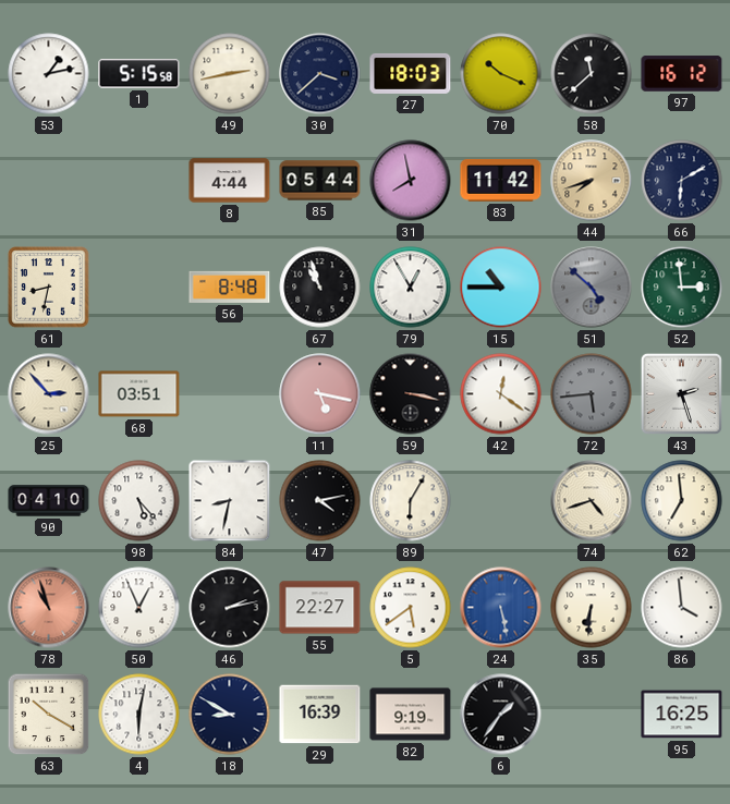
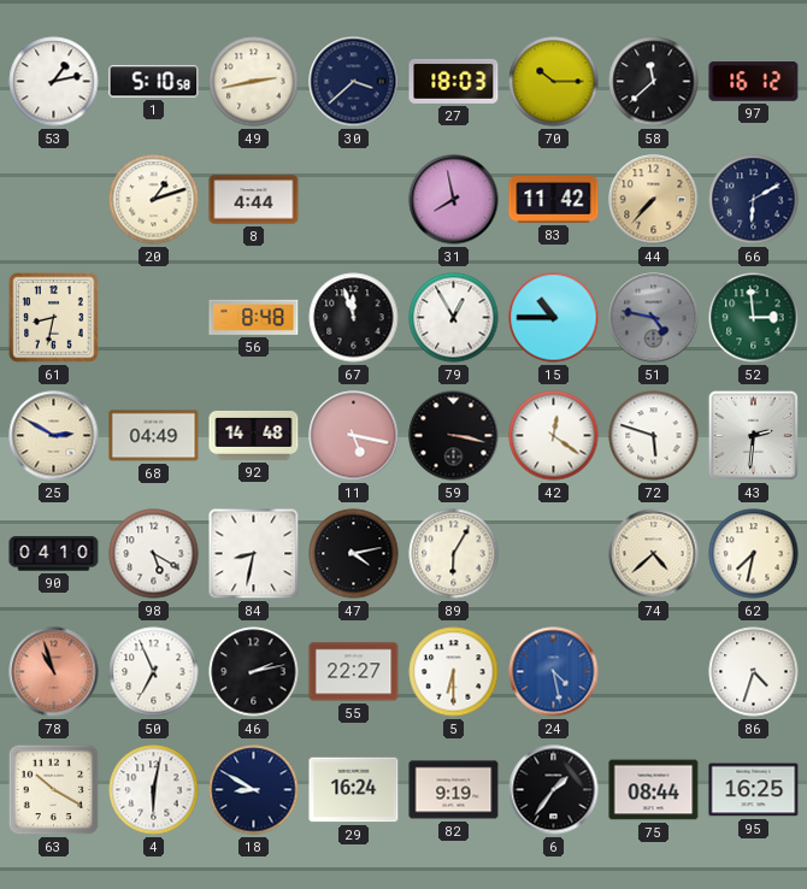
1: 5:15 -> 5:10
70: 10:19 -> 10:15
20: none -> 1:12
85: 05:44 -> none
44: 7:42 -> 7:37
67: 10:57 -> 11:57
51: 4:52 -> 4:47
25: 2:53 -> 2:50
68: 03:51 -> 04:49
92: none -> 14:48
72: 5:44 -> 5:48
72 dial: grey -> white
43: 2:27 -> 2:31
98: 5:23 -> 5:20
74: 4:42 -> 4:38
62: 6:59 -> 7:32
50: 12:56 -> 6:56
5: 5:39 -> 6:30
24: 5:28 -> 4:28
35: 6:31 -> none
86: 3:59 -> 4:33
29: 16:39 -> 16:24
75: none -> 08:44
